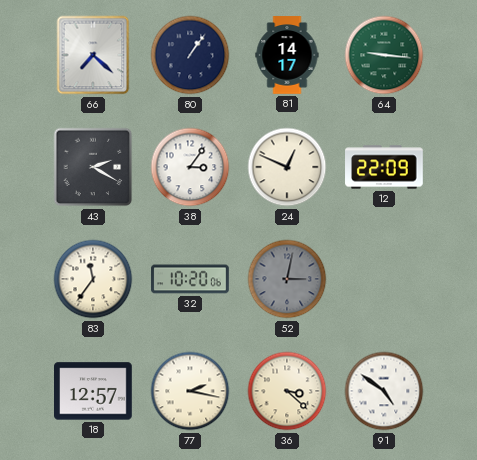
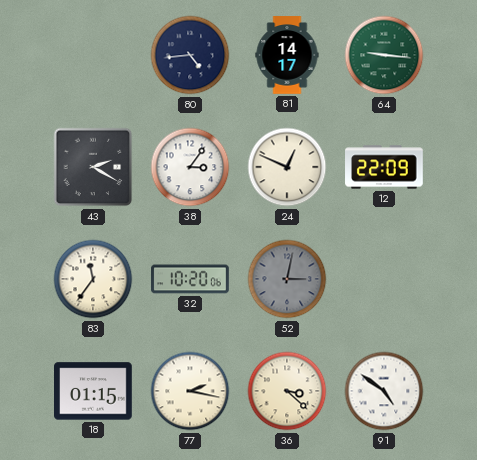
66: 7:22 -> none
80: 1:06 -> 4:44
18: 12:57 -> 01:15
